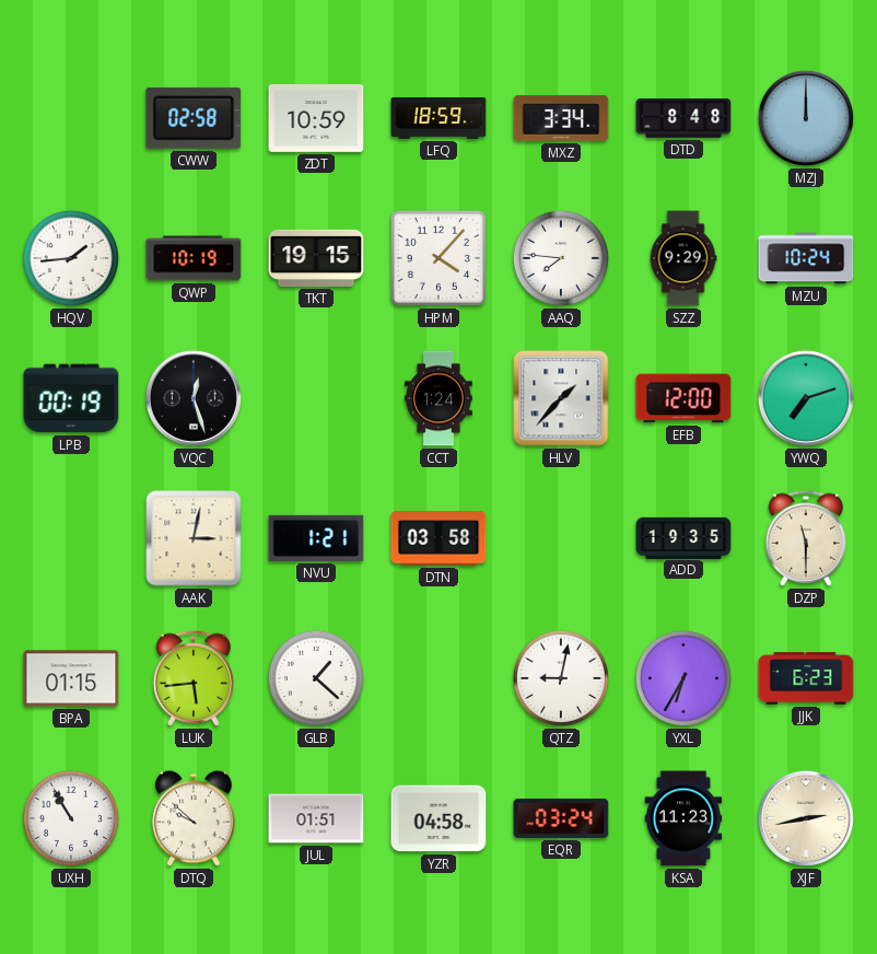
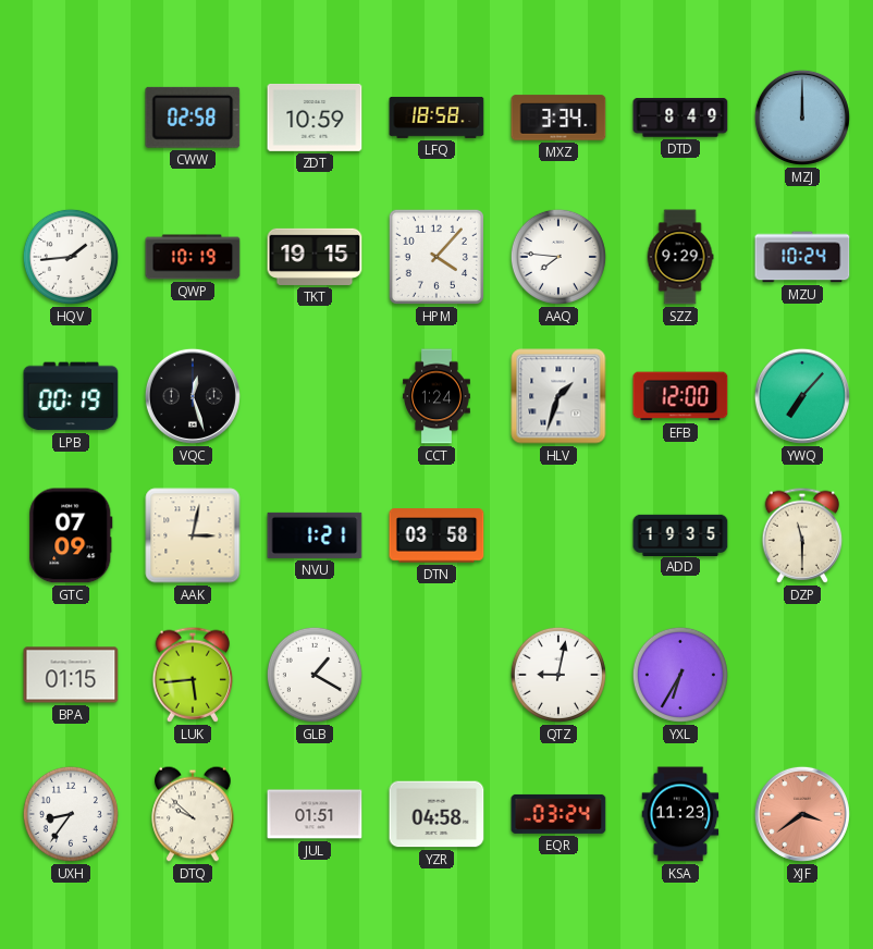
LFQ: 18:59 -> 18:58
DTD: 8:48 -> 8:49
HLV: 1:37 -> 1:33
YWQ: 7:12 -> 7:07
GTC: none -> 07:09
GLB: 1:22 -> 1:20
JJK: 6:23 -> none
UXH: 10:55 -> 8:36
XJF: 2:43 -> 3:39
XJF dial: cream -> salmon
